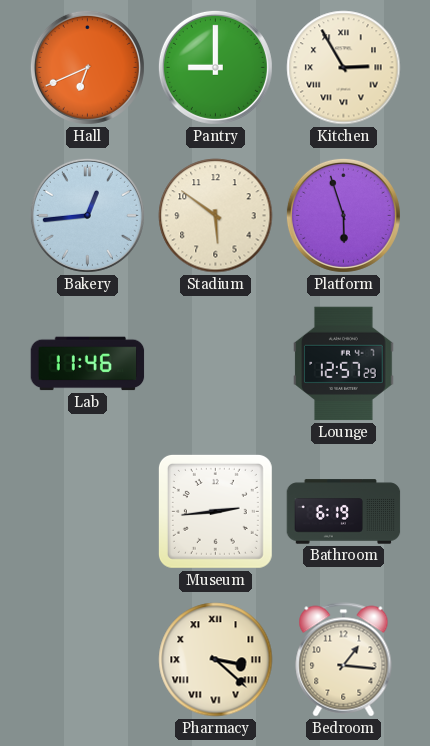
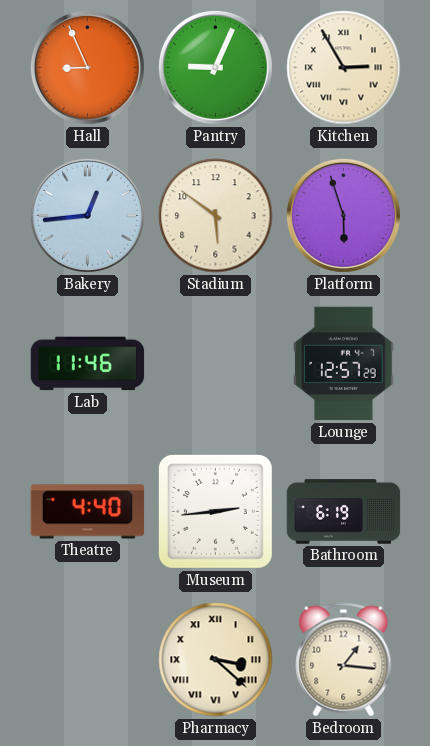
Hall: 6:41 -> 8:56
Pantry: 9:00 -> 9:04
Theatre: none -> 4:40
